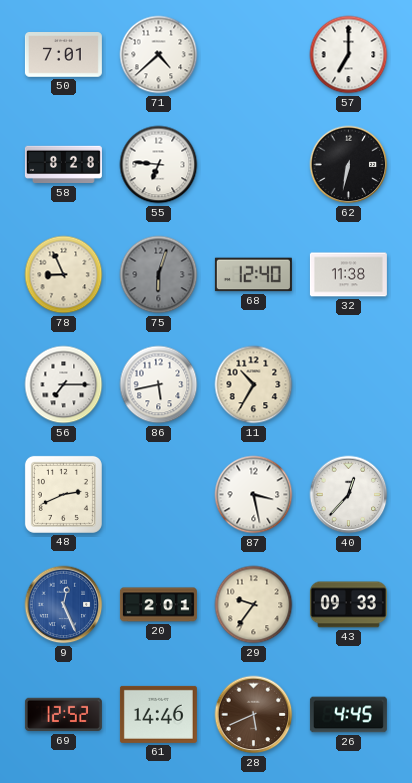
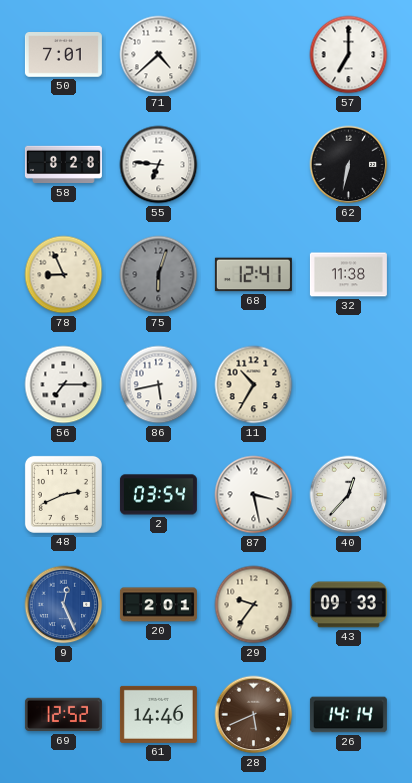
68: 12:40 -> 12:41
2: none -> 03:54
26: 4:45 -> 14:14
